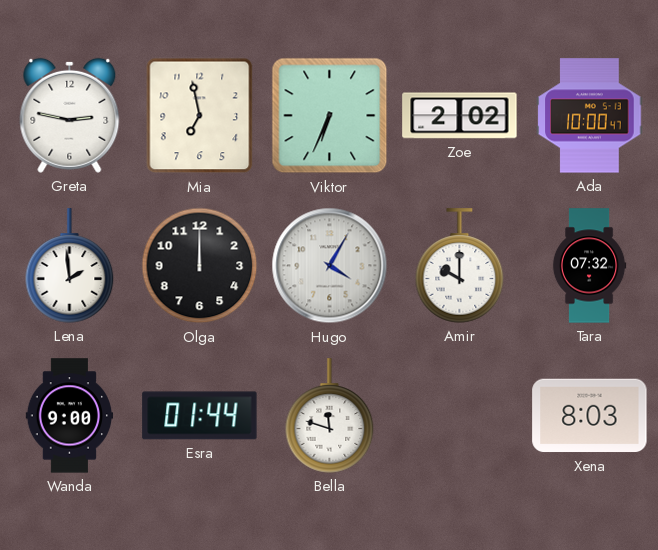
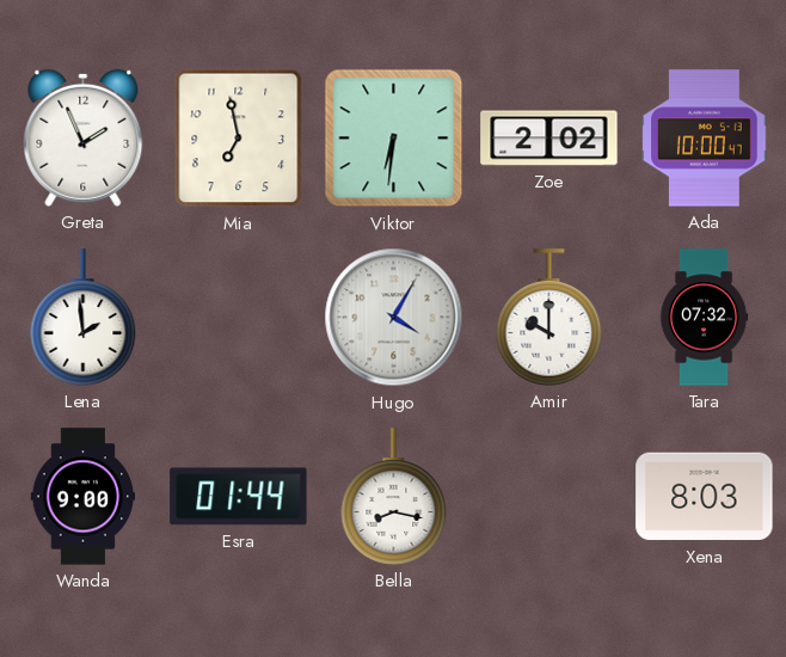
Greta: 2:47 -> 1:56
Viktor: 6:34 -> 6:31
Olga: 12:00 -> none
Bella: 11:48 -> 8:17
